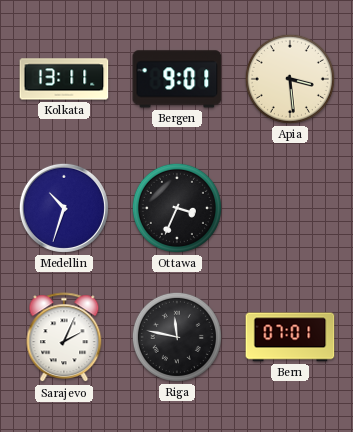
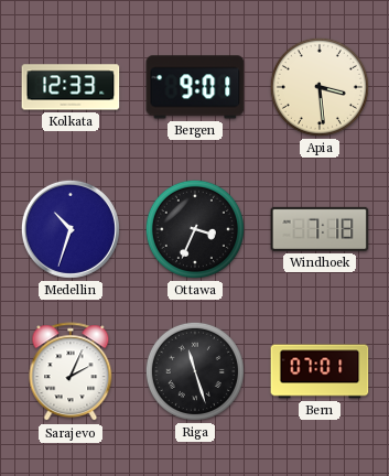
Kolkata: 13:11 -> 12:33
Windhoek: none -> 7:18
Riga: 11:47 -> 11:27
